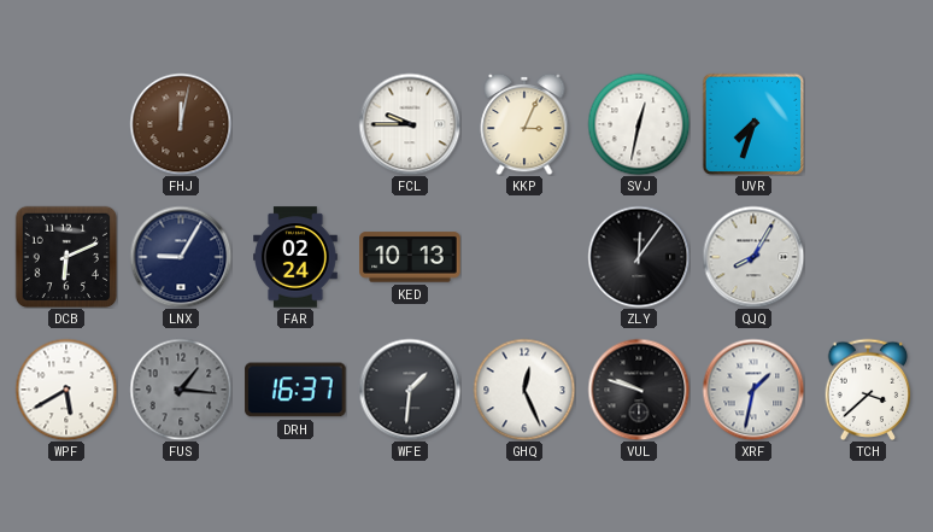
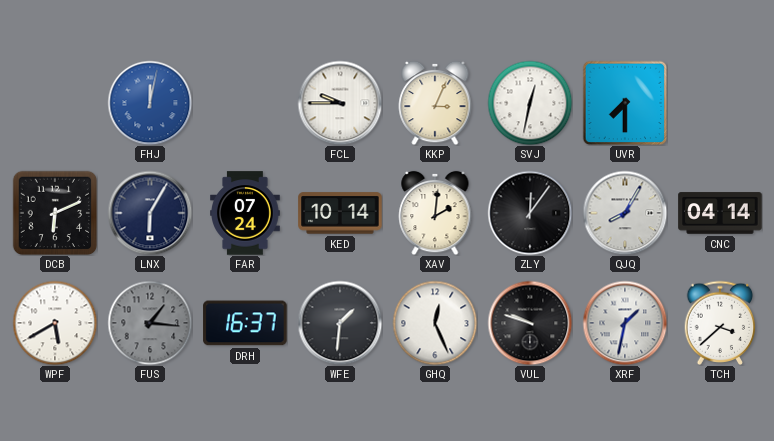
FHJ dial: brown -> blue
UVR: 7:33 -> 7:30
LNX: 9:05 -> 6:05
FAR: 02:24 -> 07:24
KED: 10:13 -> 10:14
XAV: none -> 2:01
CNC: none -> 04:14
